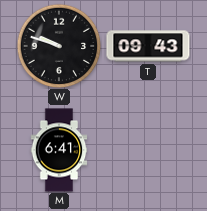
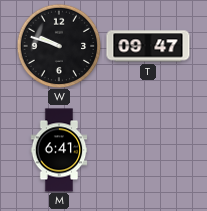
T: 09:43 -> 09:47
